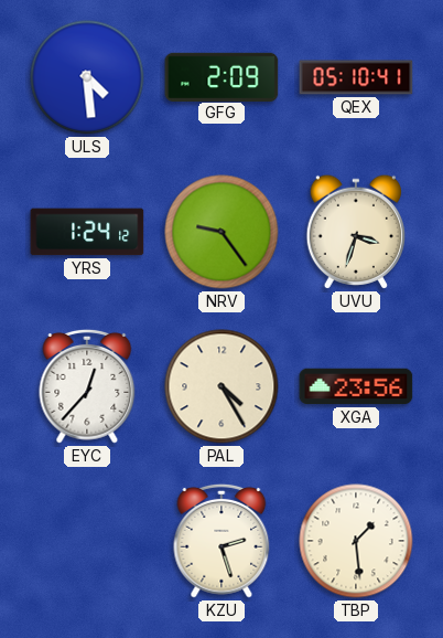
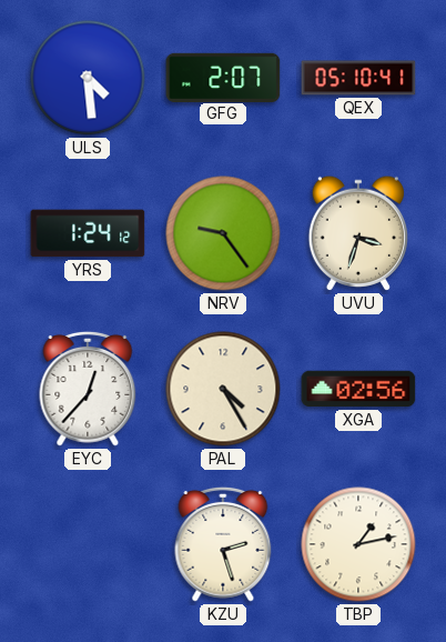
GFG: 2:09 -> 2:07
XGA: 23:56 -> 02:56
TBP: 1:29 -> 1:13
